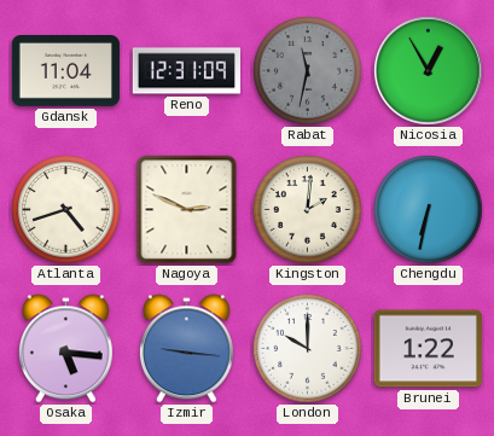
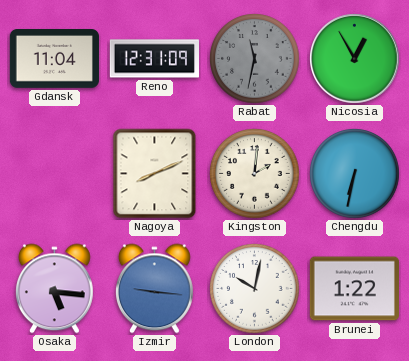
Atlanta: 4:42 -> none
Nagoya: 2:49 -> 8:11
London: 10:00 -> 10:02
